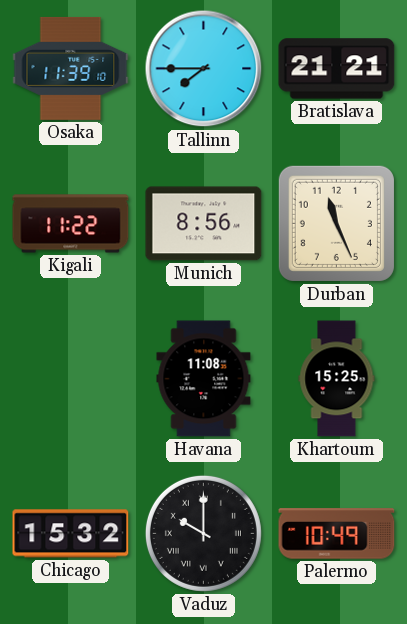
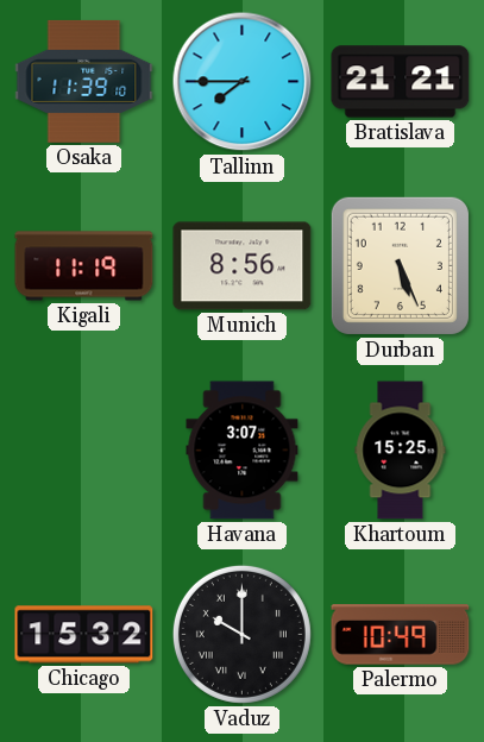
Kigali: 11:22 -> 11:19
Durban: 11:26 -> 5:26
Havana: 11:08 -> 3:07
